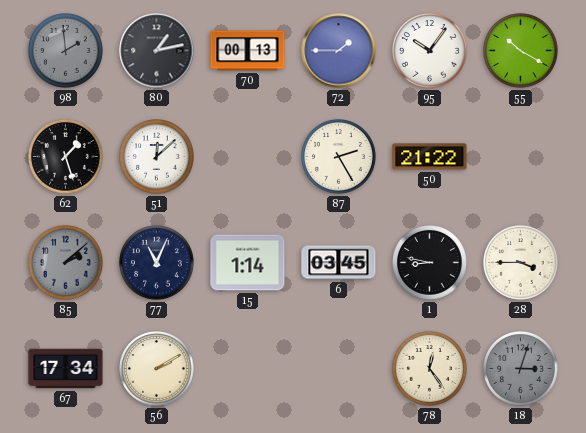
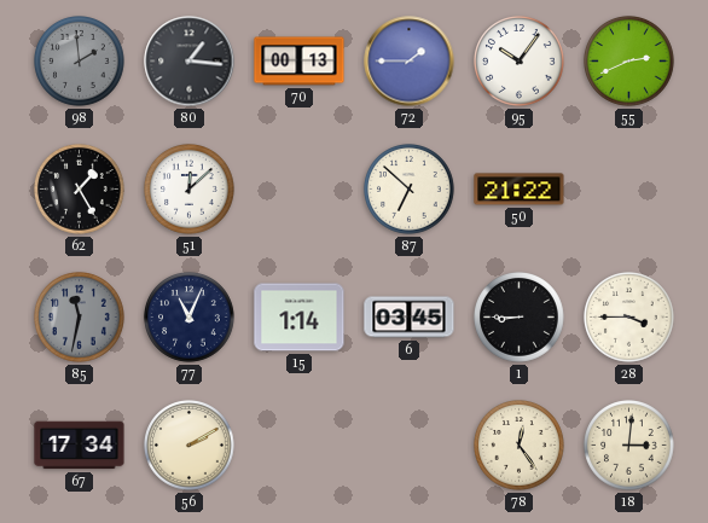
80: 1:13 -> 1:16
55: 10:20 -> 2:41
62: 1:27 -> 1:25
87: 2:25 -> 6:52
85: 2:08 -> 11:32
1: 8:47 -> 8:45
18: 3:03 -> 3:01
18 dial: grey -> cream
